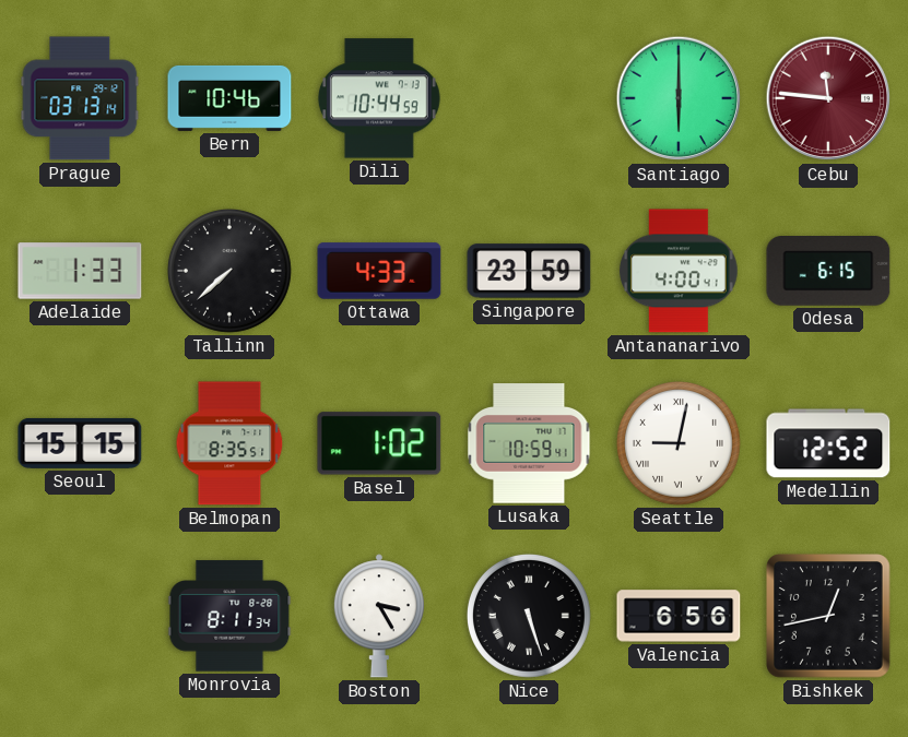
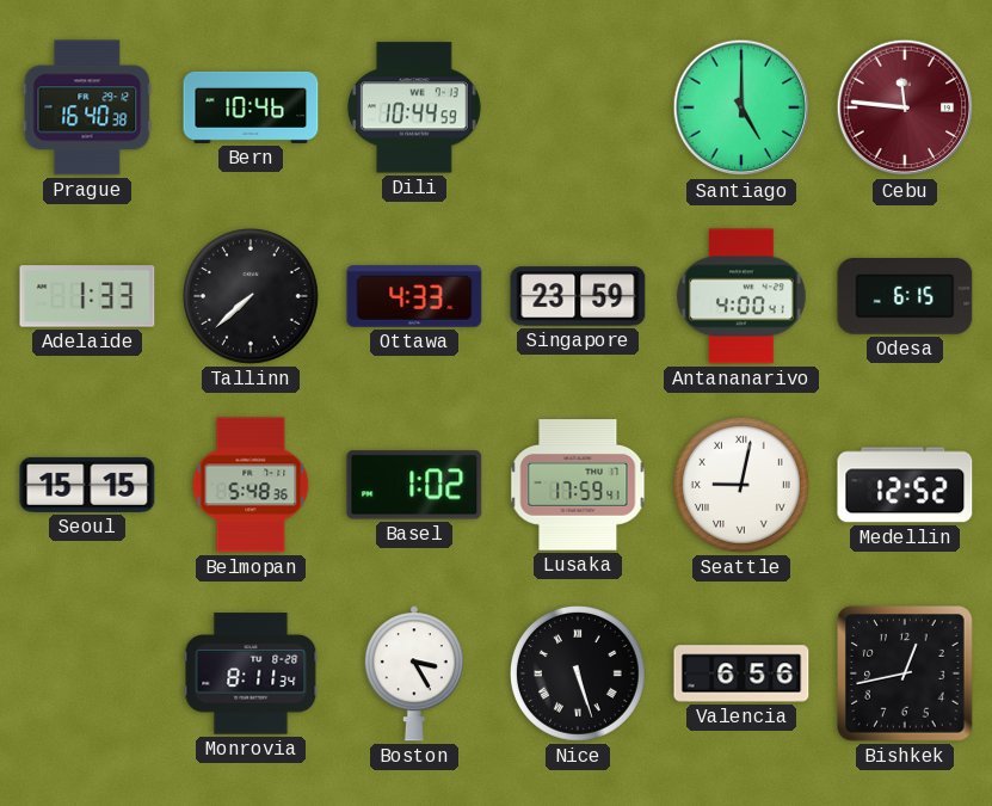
Prague: 03:13 -> 16:40
Santiago: 6:00 -> 5:00
Belmopan: 8:35 -> 5:48
Lusaka: 10:59 -> 17:59
